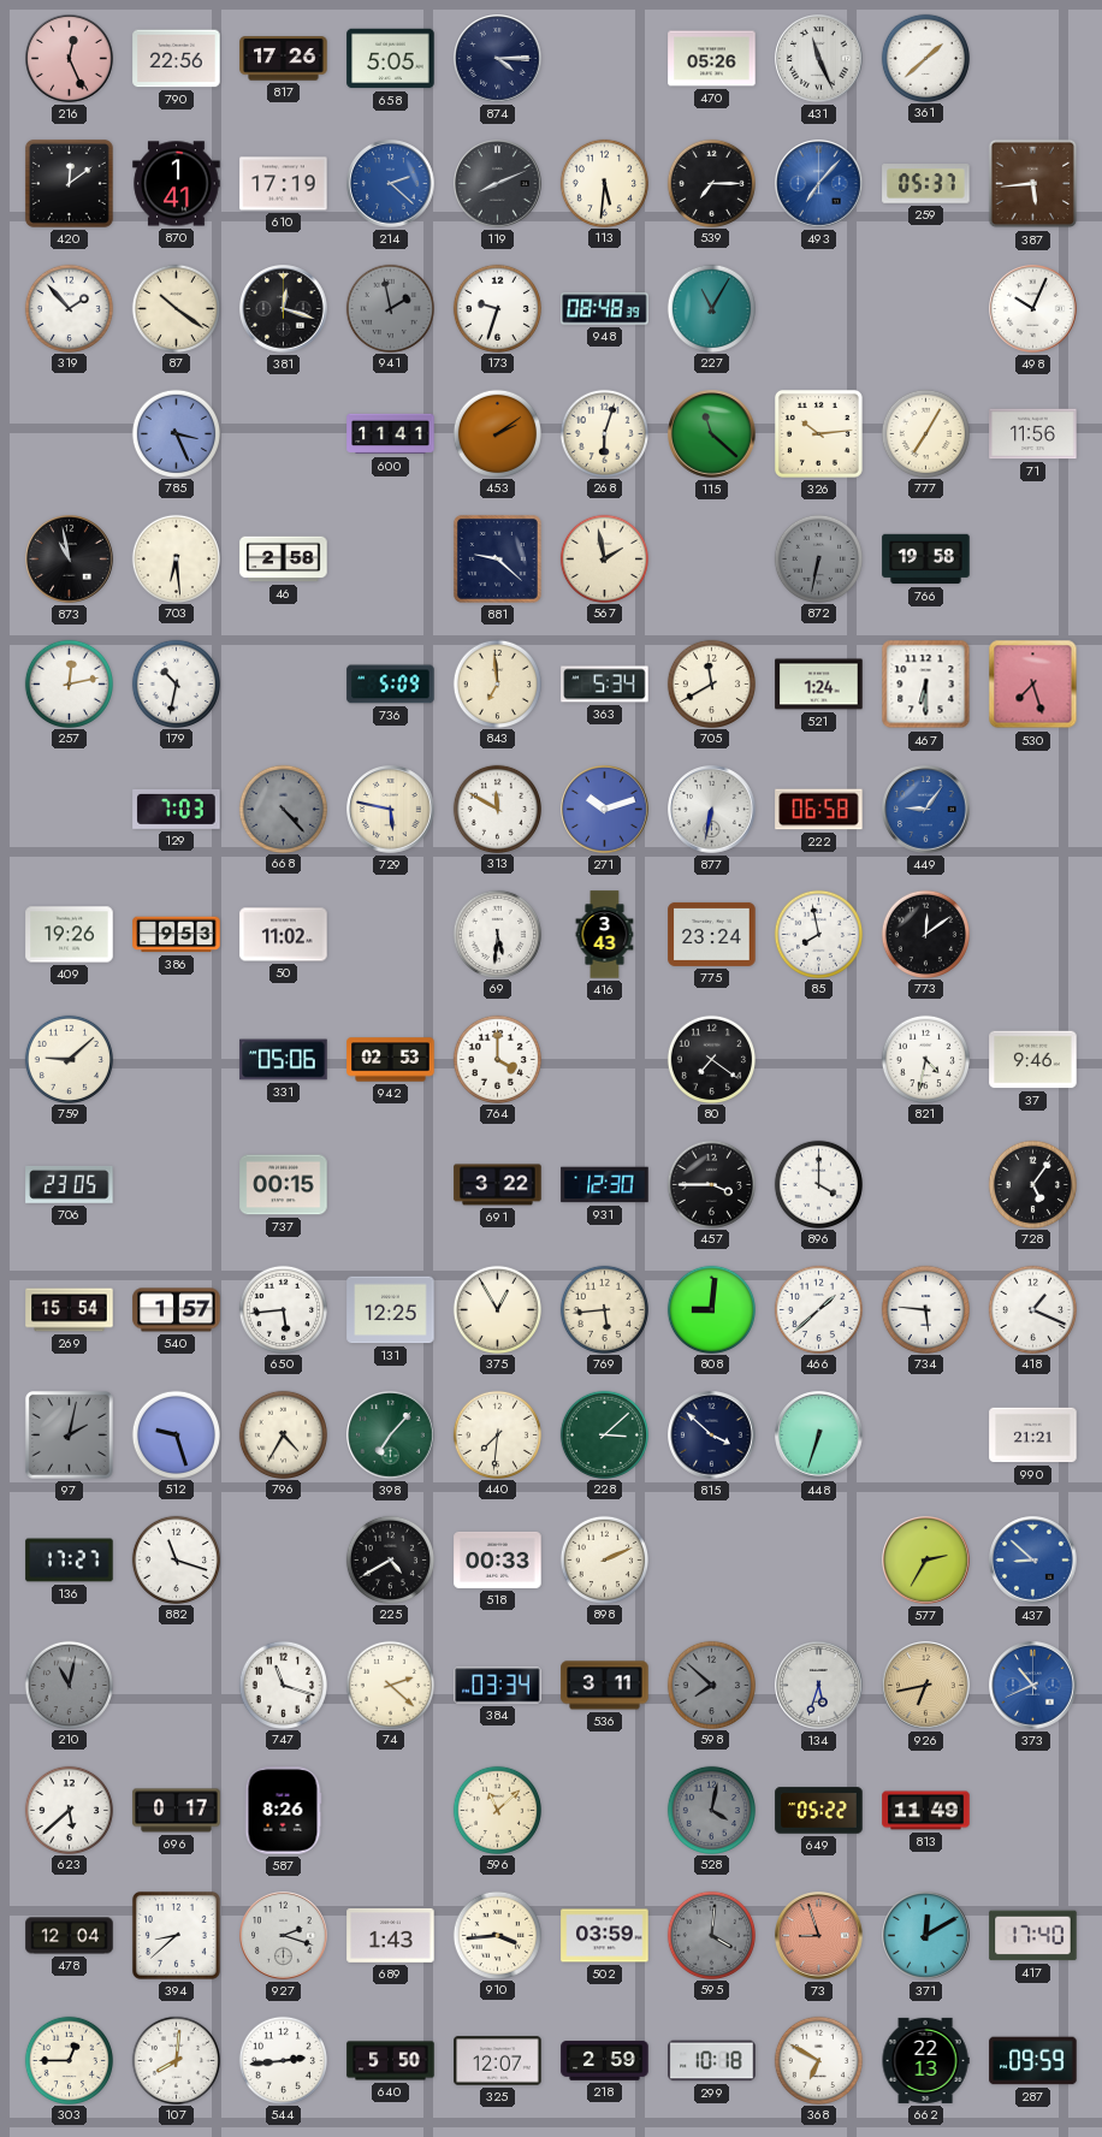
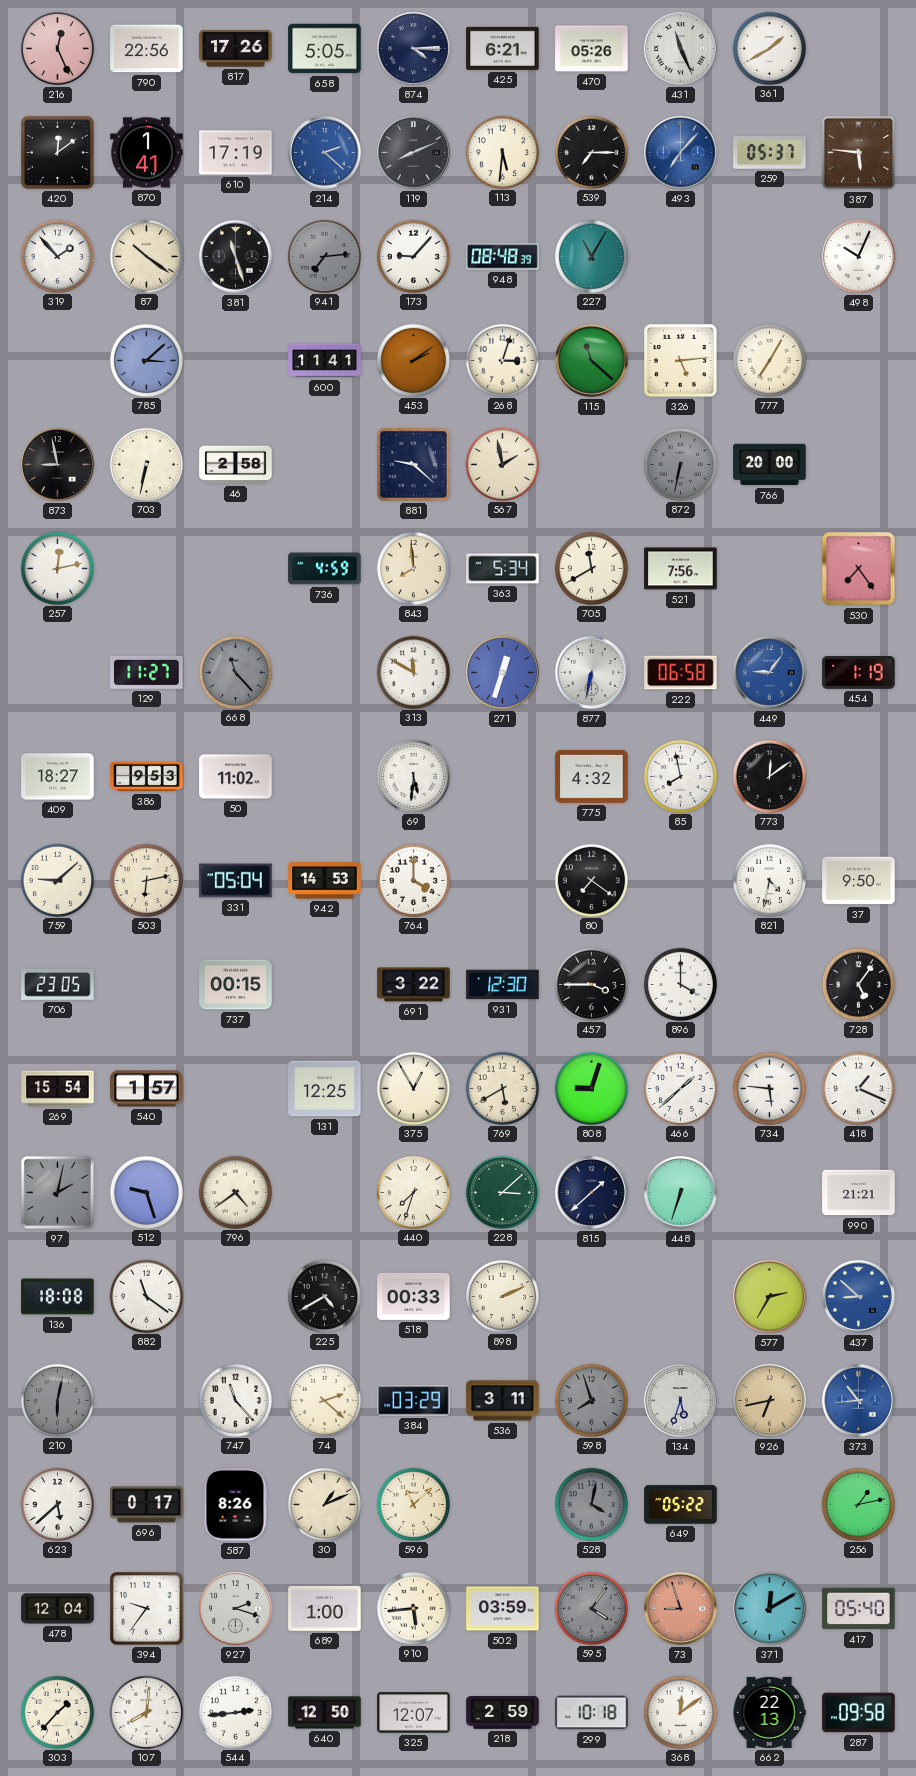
425: none -> 6:21
361: 1:38 -> 1:40
387: 5:44 -> 5:46
381: 12:18 -> 11:27
941: 1:58 -> 7:14
173: 9:33 -> 9:07
785: 3:26 -> 3:08
268: 6:03 -> 3:03
326: 10:14 -> 5:14
71: 11:56 -> none
873: 10:58 -> 8:58
703: 6:29 -> 6:32
766: 19:58 -> 20:00
179: 10:32 -> none
736: 5:09 -> 4:59
843: 6:59 -> 7:59
521: 1:24 -> 7:56
467: 6:30 -> none
530: 7:27 -> 7:24
129: 7:03 -> 11:27
668: 4:23 -> 11:23
729: 5:47 -> none
271: 10:12 -> 12:33
454: none -> 1:19
409: 19:26 -> 18:27
416: 3:43 -> none
775: 23:24 -> 4:32
503: none -> 6:13
331: 05:06 -> 05:04
942: 02:53 -> 14:53
37: 9:46 -> 9:50
650: 5:44 -> none
769: 5:44 -> 5:40
808: 9:01 -> 9:03
796: 4:35 -> 4:39
398: 7:07 -> none
440: 7:31 -> 7:33
815: 3:52 -> 1:38
136: 17:27 -> 18:08
882: 11:18 -> 11:21
210: 11:02 -> 6:02
747: 11:18 -> 11:23
384: 03:34 -> 03:29
598: 7:52 -> 7:57
373: 10:41 -> 10:44
30: none -> 1:11
813: 11:49 -> none
256: none -> 1:13
394: 8:38 -> 9:36
689: 1:43 -> 1:00
910: 3:44 -> 5:44
595: 4:01 -> 4:06
417: 17:40 -> 05:40
303: 12:45 -> 1:37
640: 5:50 -> 12:50
368: 6:50 -> 12:09
287: 09:59 -> 09:58
